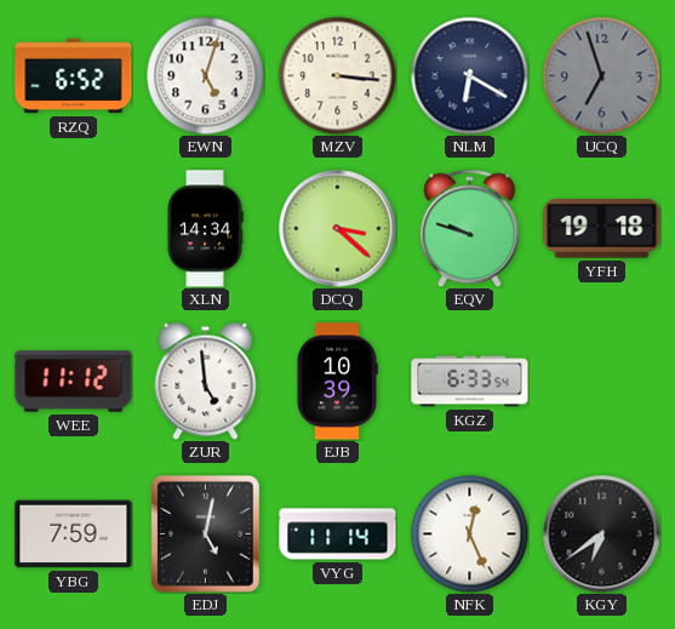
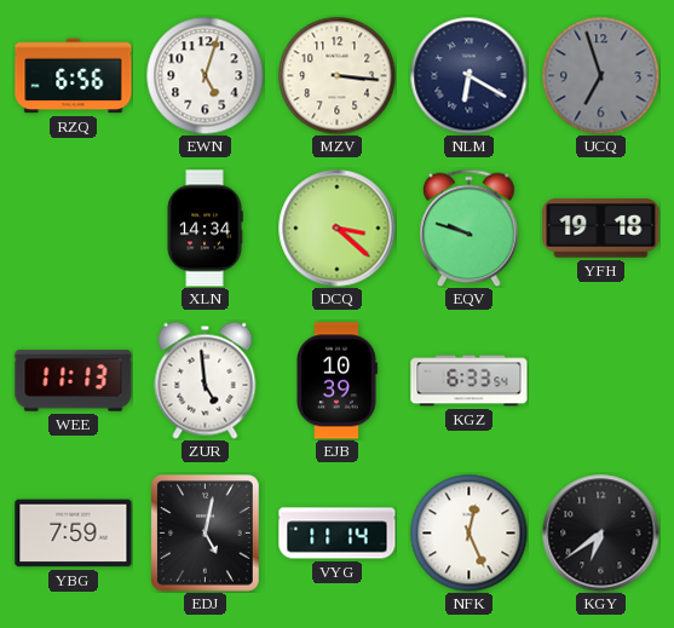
RZQ: 6:52 -> 6:56
WEE: 11:12 -> 11:13
